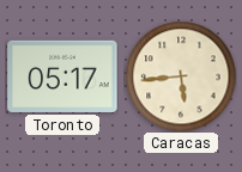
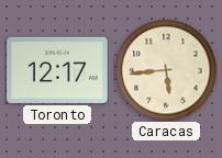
Toronto: 05:17 -> 12:17
